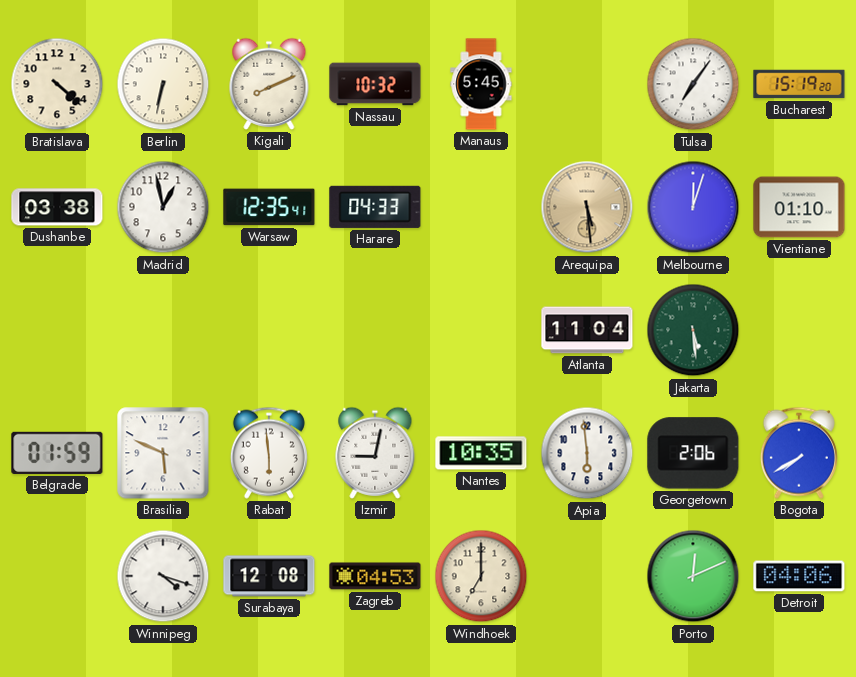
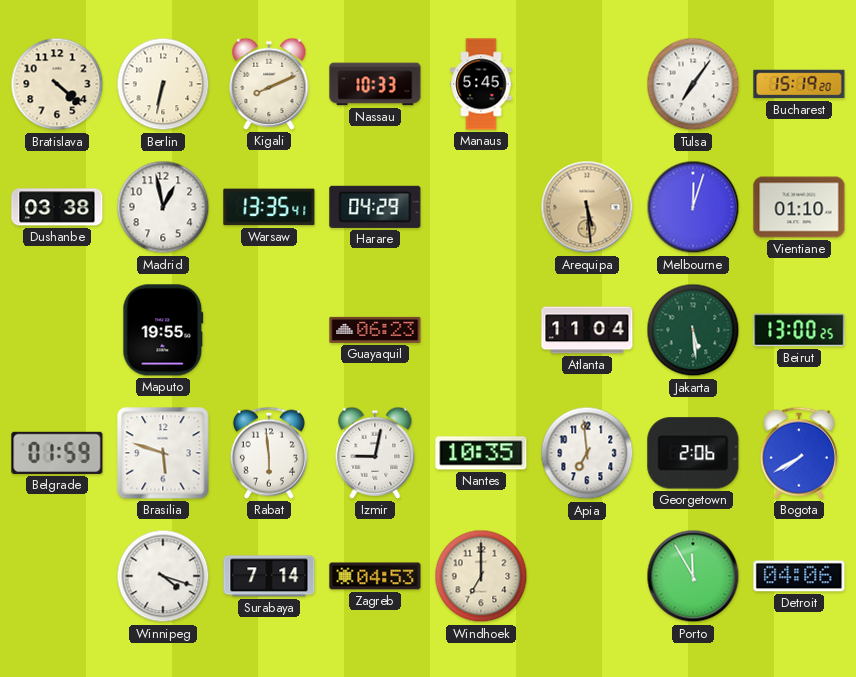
Nassau: 10:32 -> 10:33
Warsaw: 12:35 -> 13:35
Harare: 04:33 -> 04:29
Maputo: none -> 19:55
Guayaquil: none -> 06:23
Beirut: none -> 13:00
Brasilia: 5:49 -> 5:48
Apia: 5:59 -> 6:59
Surabaya: 12:08 -> 7:14
Porto: 12:11 -> 11:55
